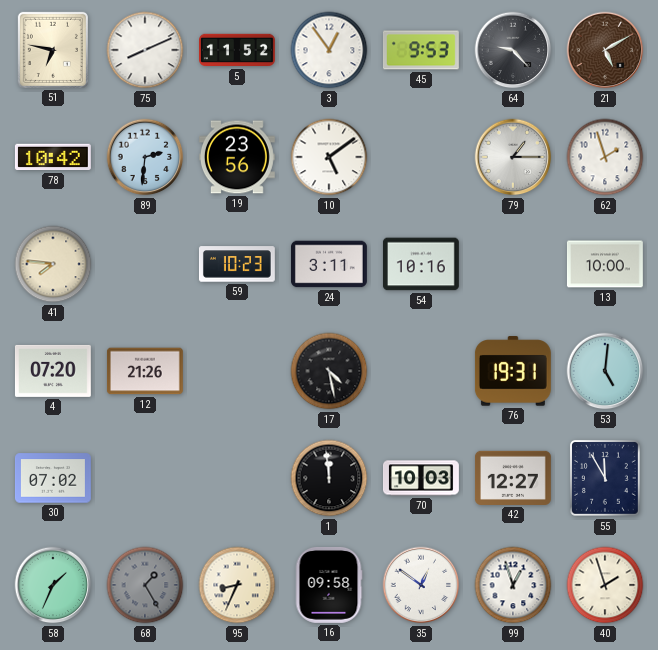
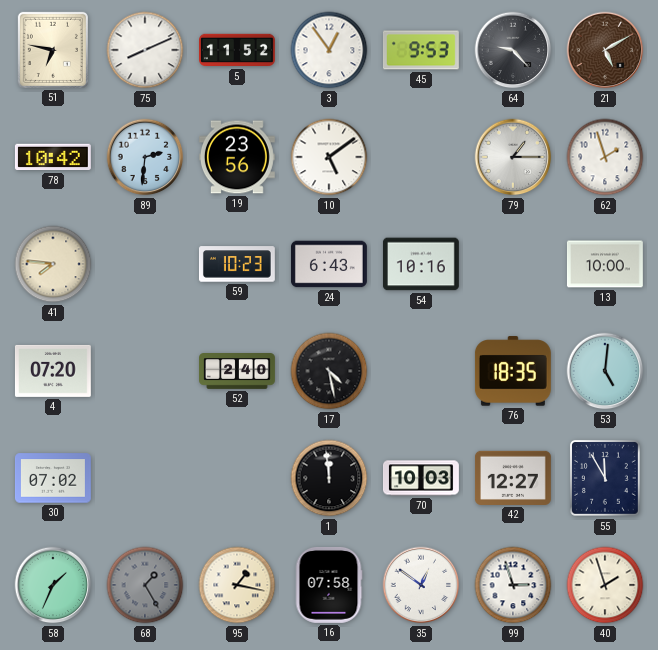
24: 3:11 -> 6:43
12: 21:26 -> none
52: none -> 2:40
76: 19:31 -> 18:35
95: 8:34 -> 1:17
16: 09:58 -> 07:58
99: 12:57 -> 2:57
